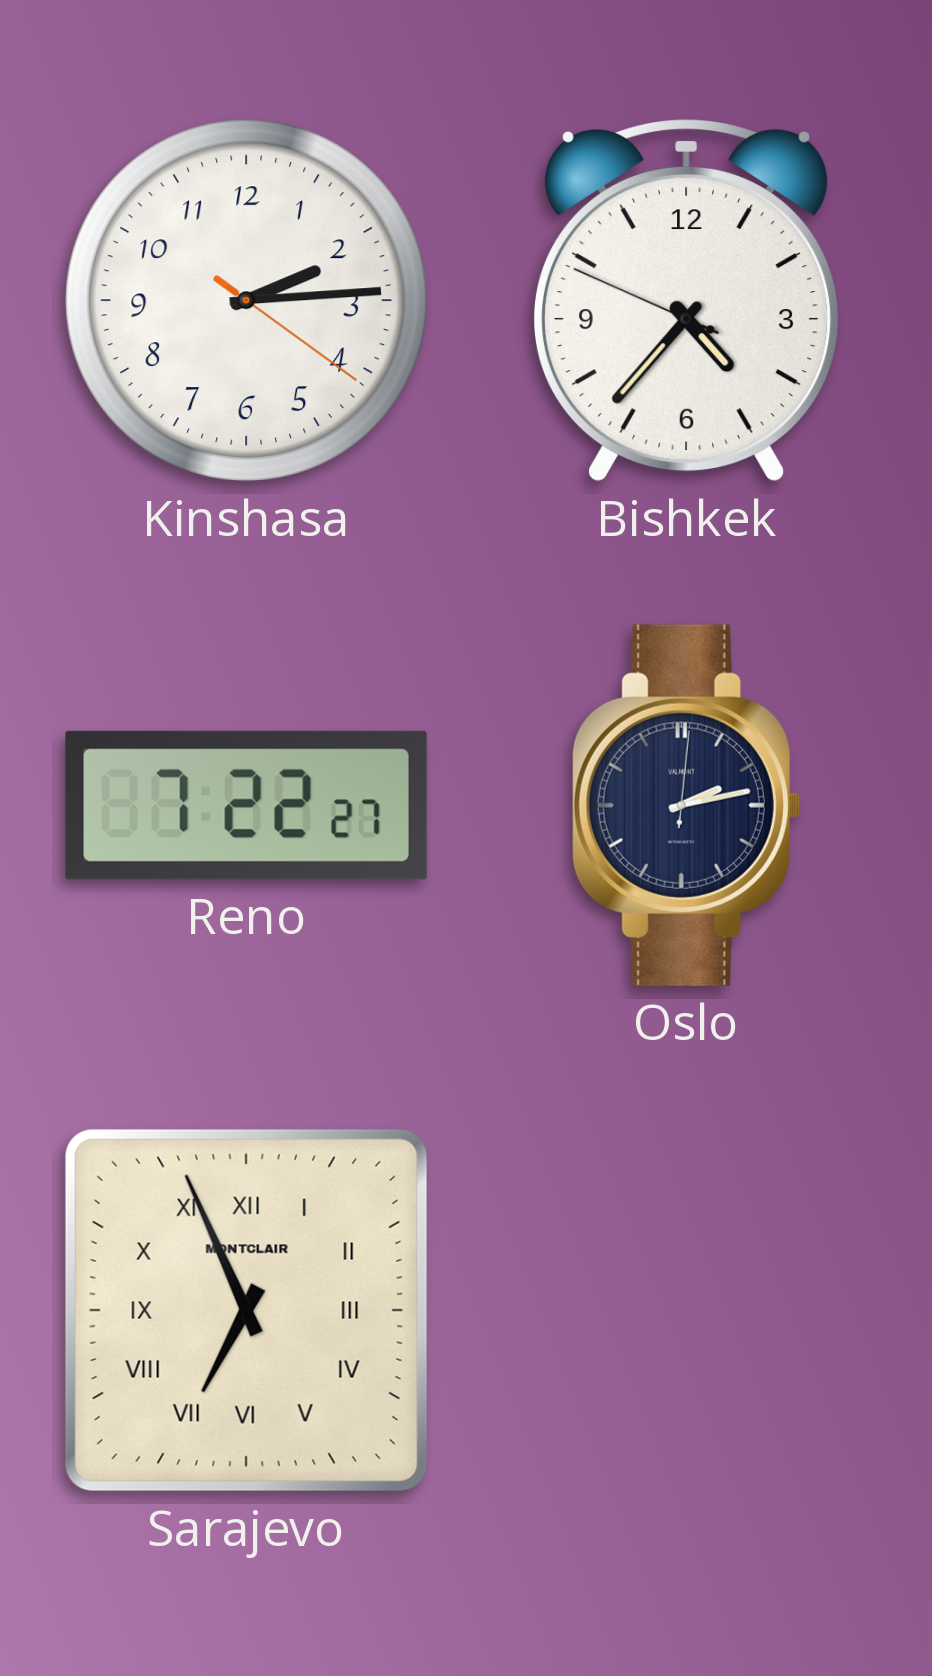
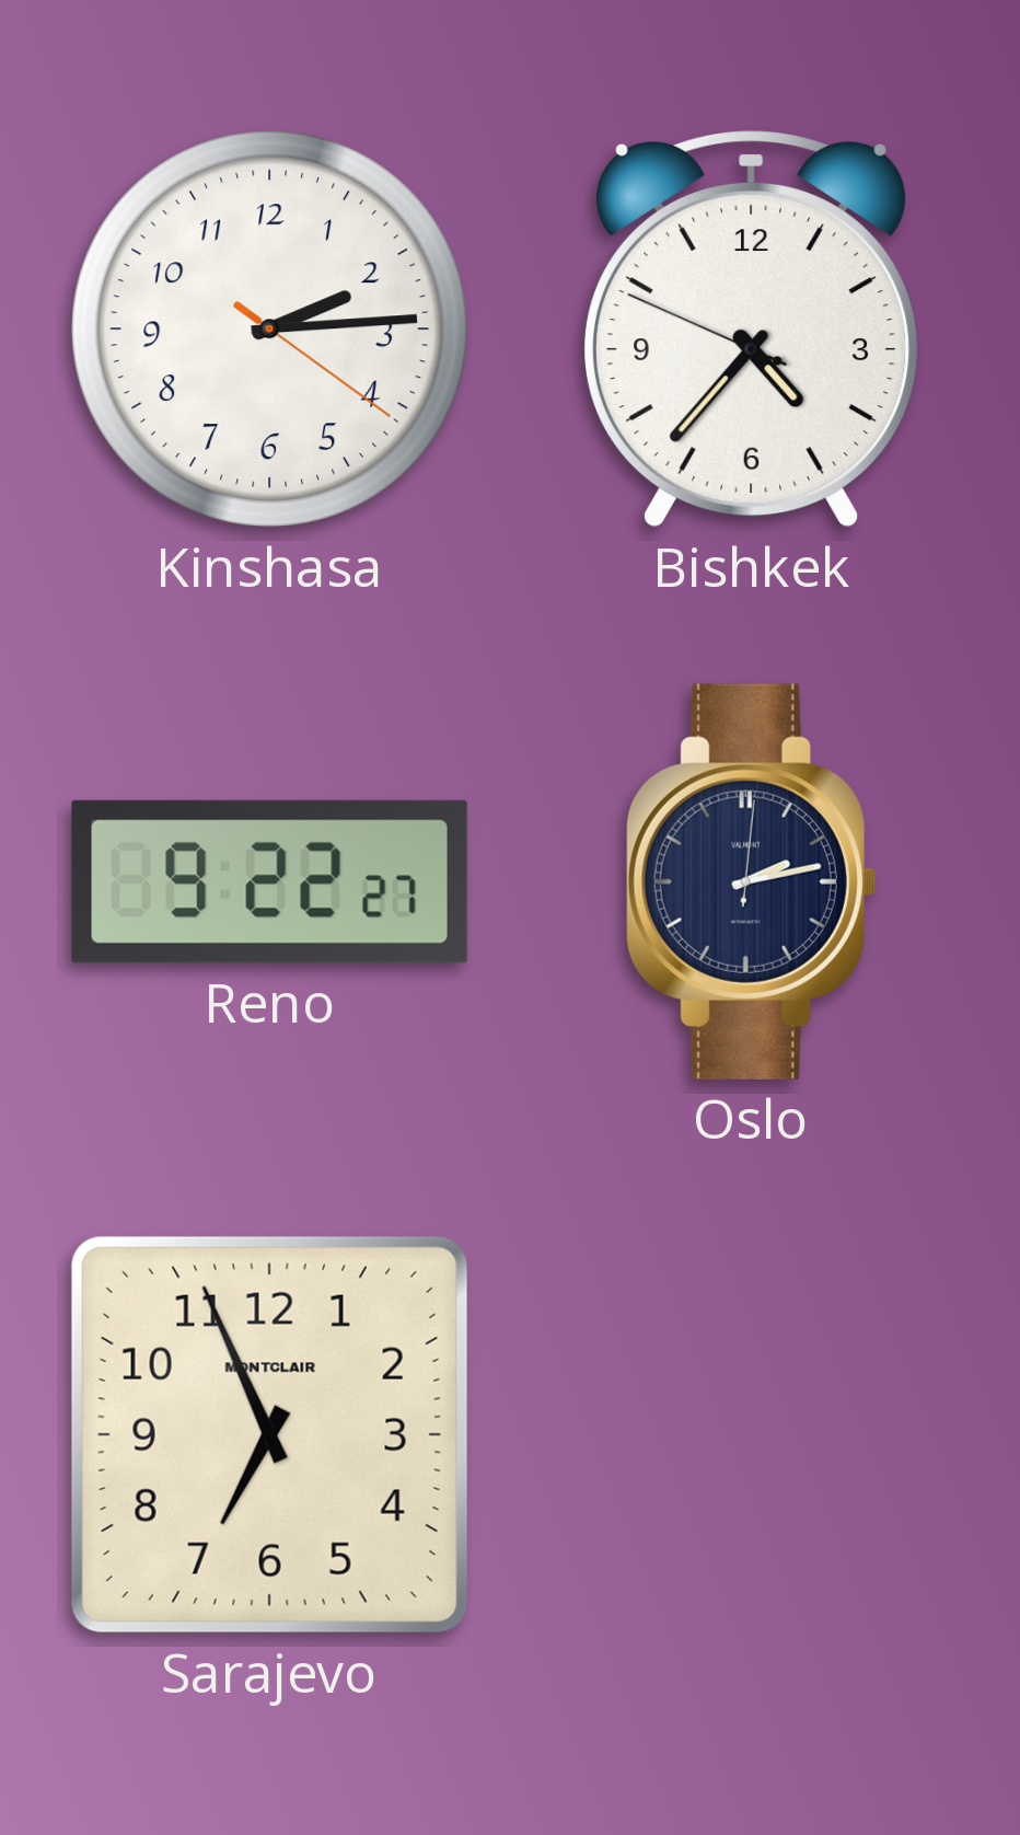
Reno: 7:22 -> 9:22
Sarajevo numerals: Roman -> Arabic
